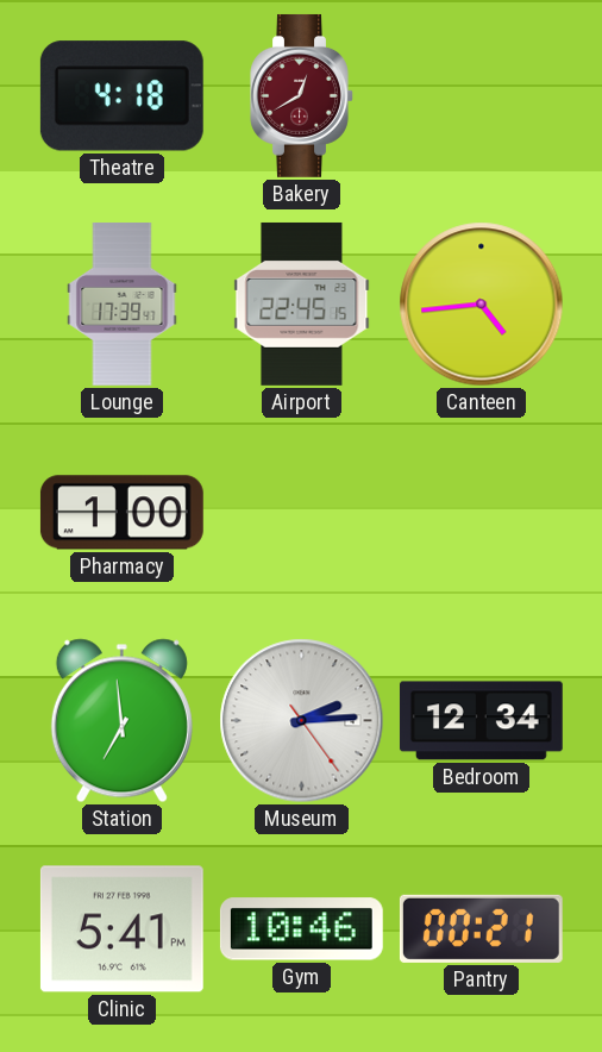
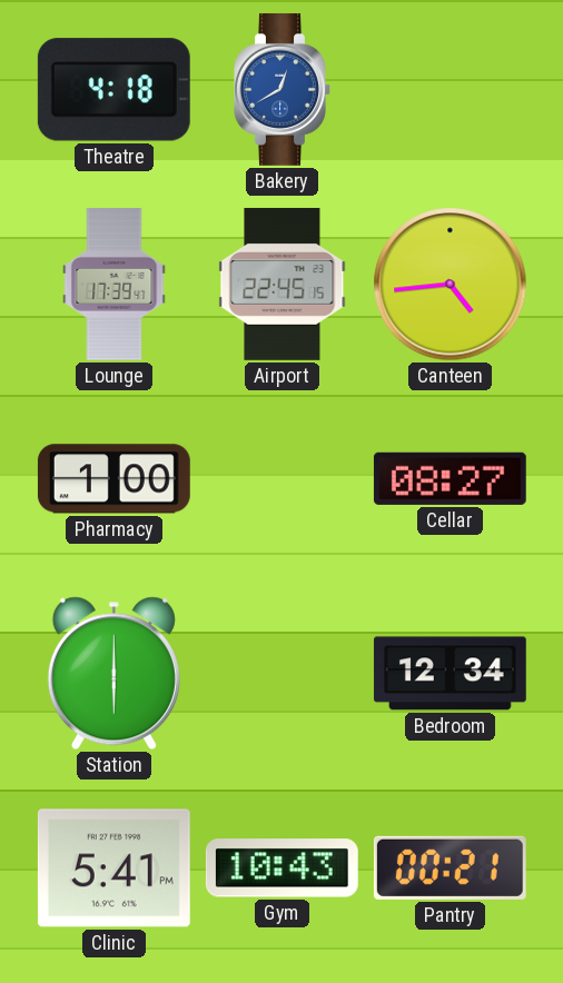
Bakery dial: burgundy -> blue
Cellar: none -> 08:27
Station: 6:59 -> 6:00
Museum: 2:14 -> none
Gym: 10:46 -> 10:43
